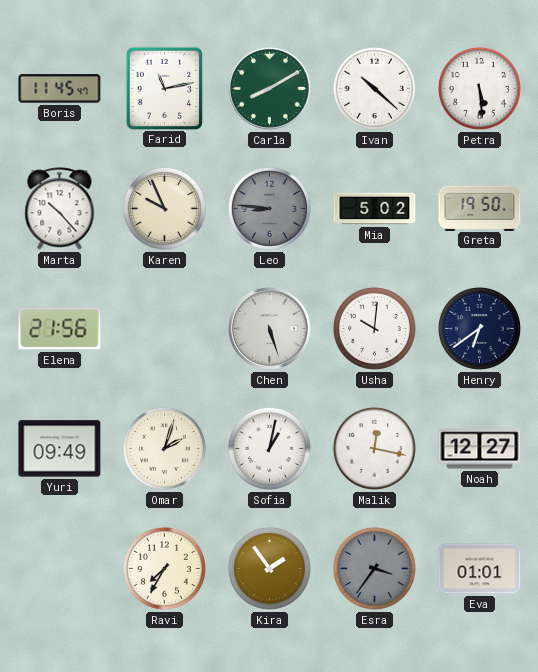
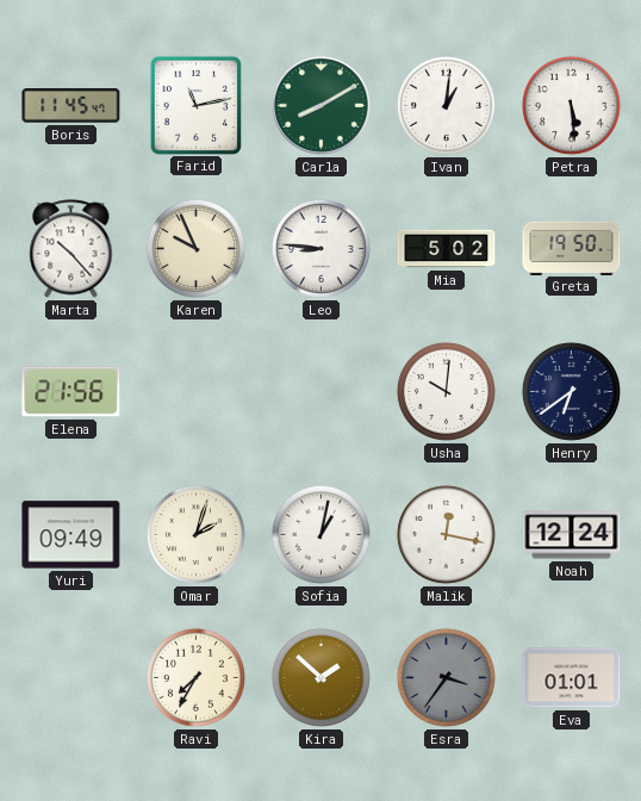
Ivan: 10:22 -> 1:01
Leo dial: grey -> white
Chen: 5:27 -> none
Noah: 12:27 -> 12:24
Kira: 1:54 -> 1:52
